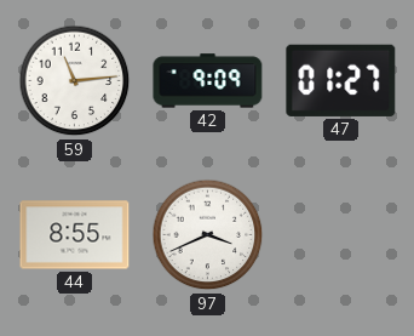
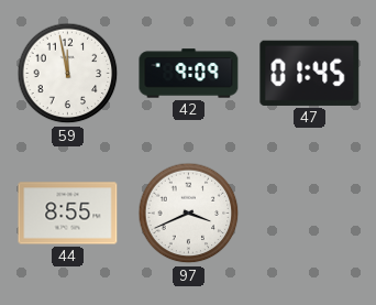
59: 11:14 -> 11:58
47: 01:27 -> 01:45
